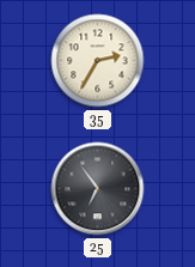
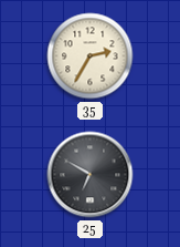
25: 6:54 -> 6:50
